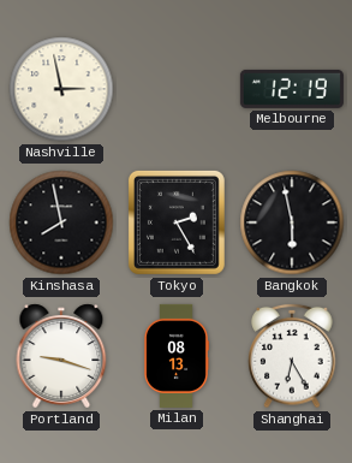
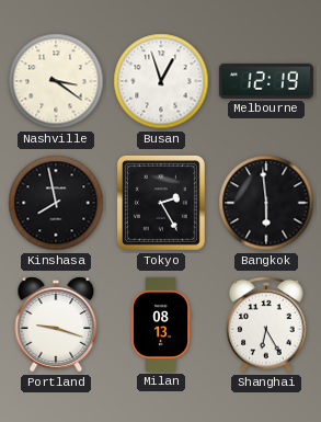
Nashville: 2:58 -> 3:21
Busan: none -> 12:57
Bangkok: 5:58 -> 5:59
